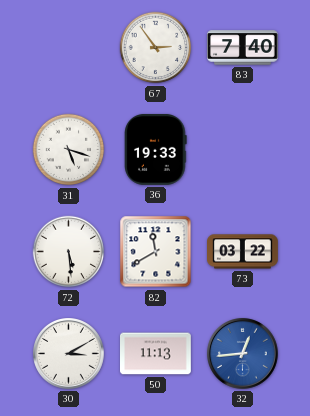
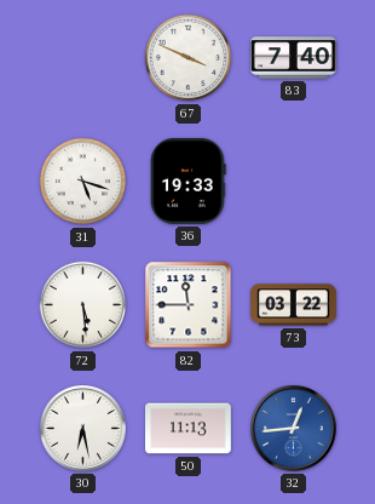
67: 2:54 -> 3:49
82: 11:40 -> 11:45
30: 3:10 -> 6:28
